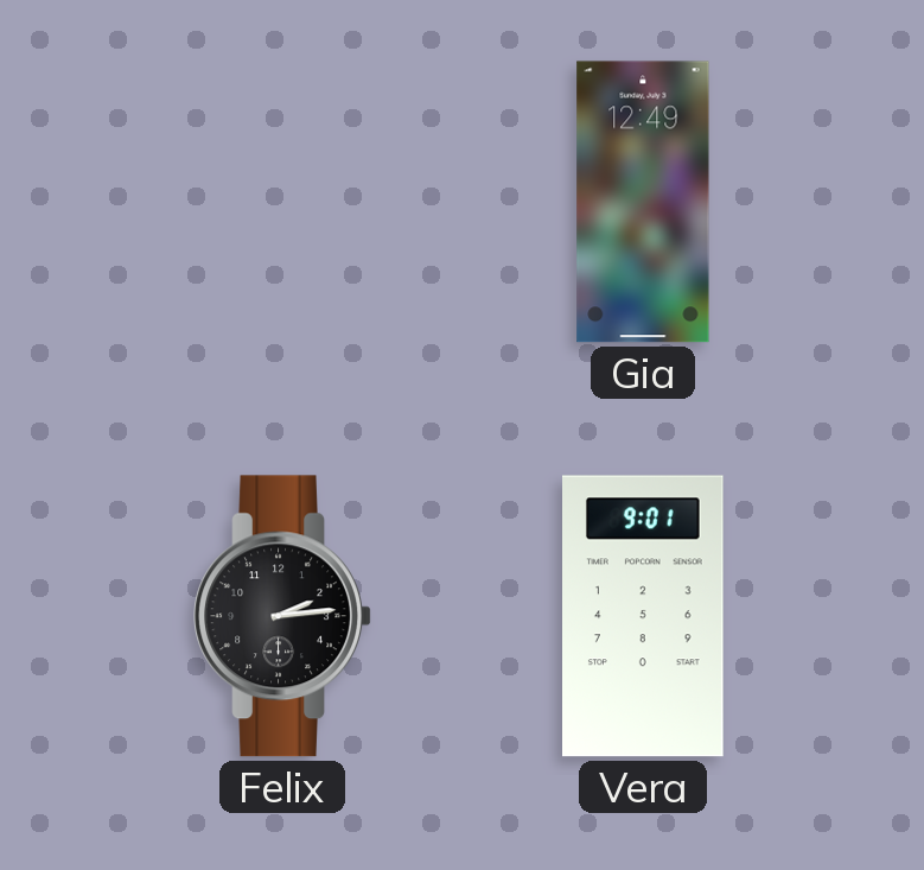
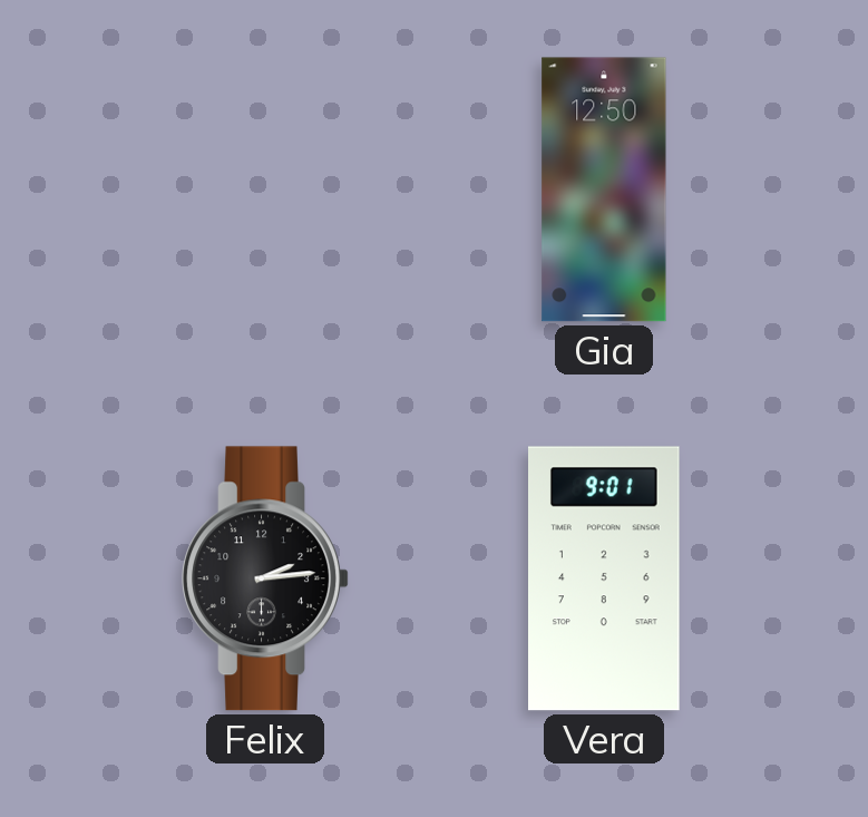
Gia: 12:49 -> 12:50
